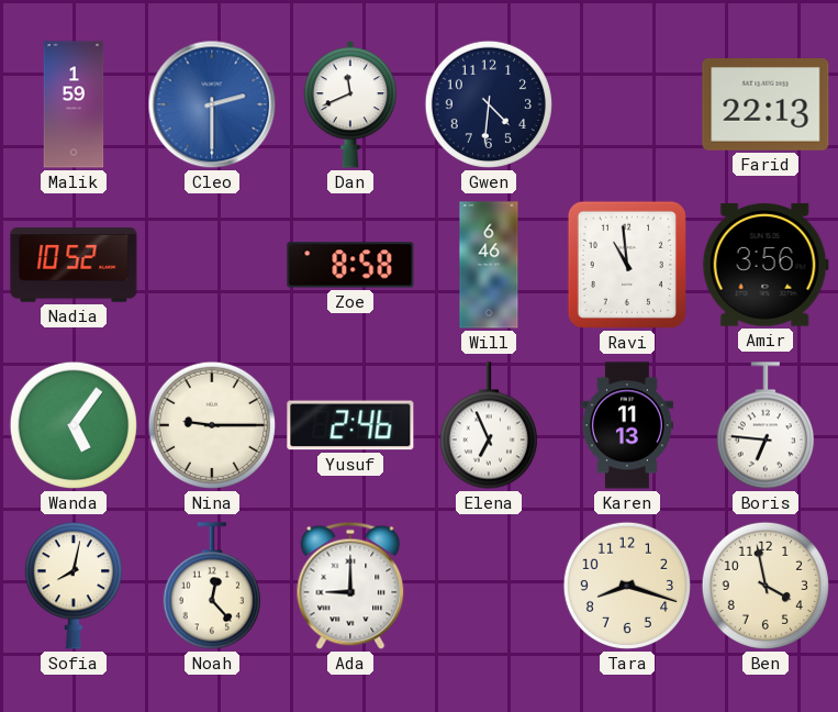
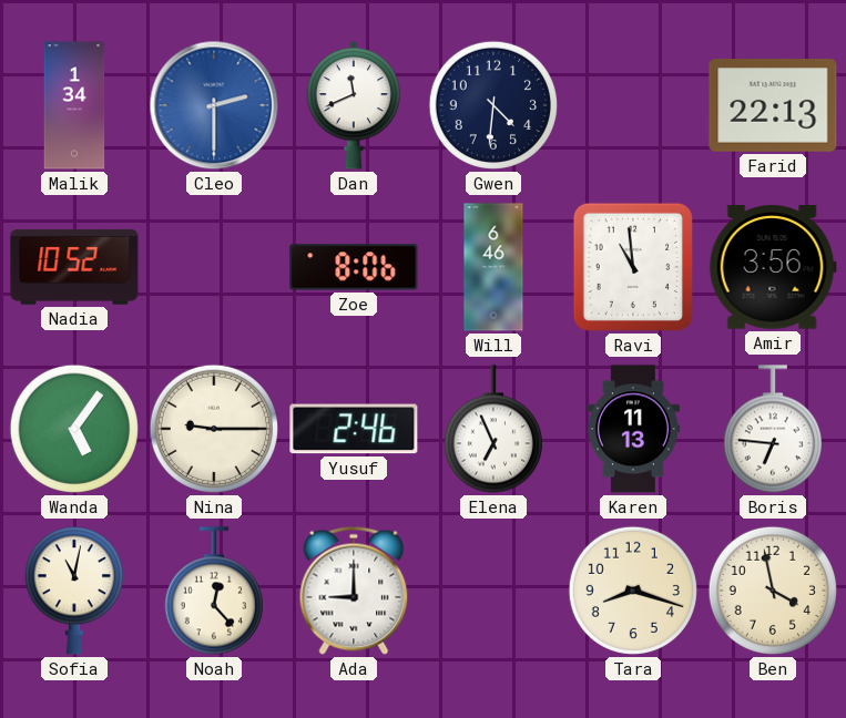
Malik: 1:59 -> 1:34
Zoe: 8:58 -> 8:06
Sofia: 8:02 -> 11:02
